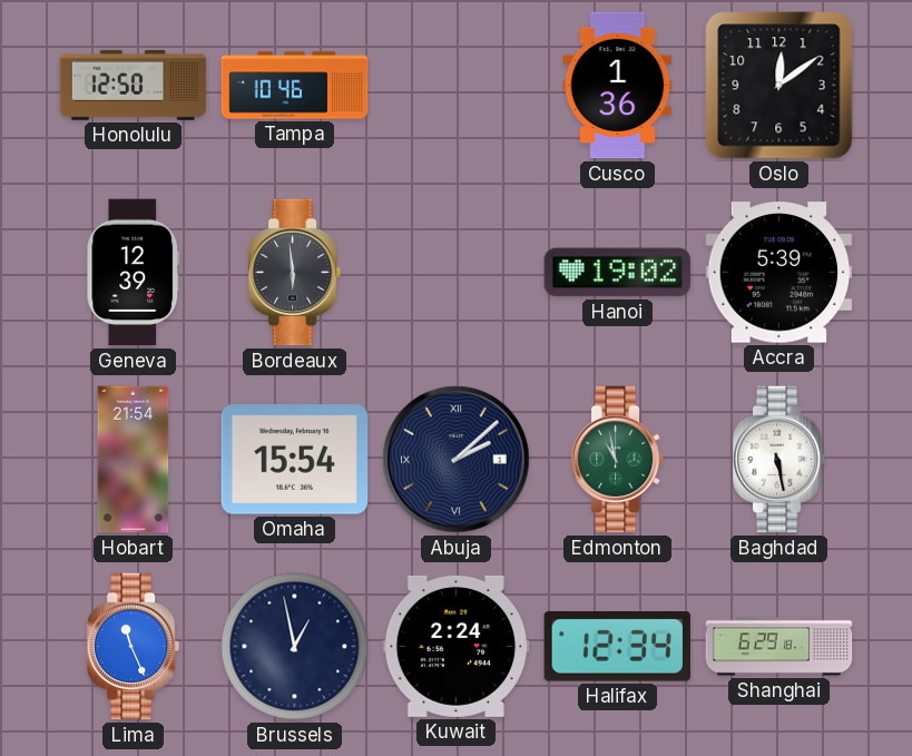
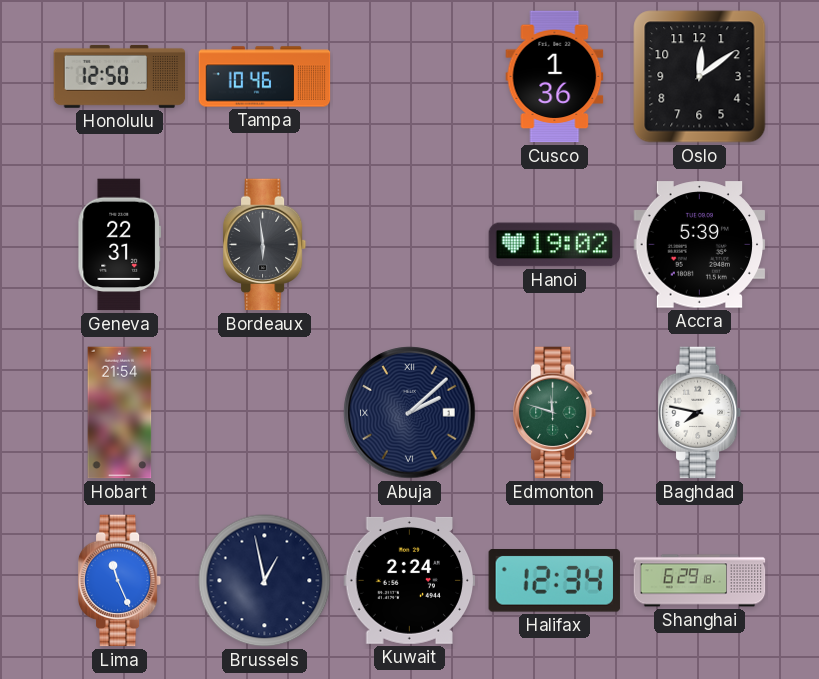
Geneva: 12:39 -> 22:31
Omaha: 15:54 -> none
Edmonton: 10:58 -> 11:48
Baghdad: 5:28 -> 7:47
